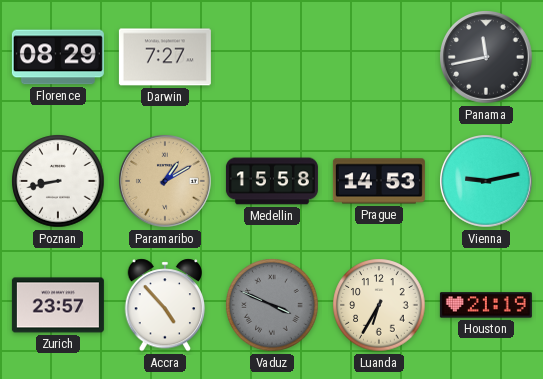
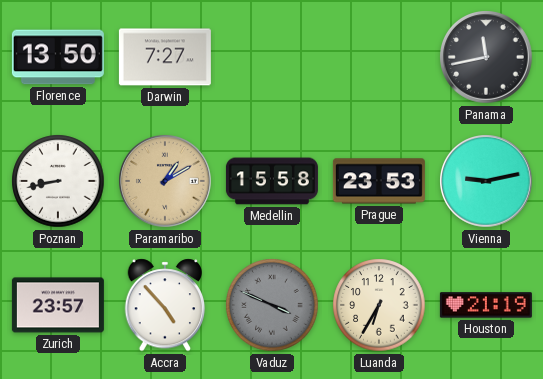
Florence: 08:29 -> 13:50
Prague: 14:53 -> 23:53
